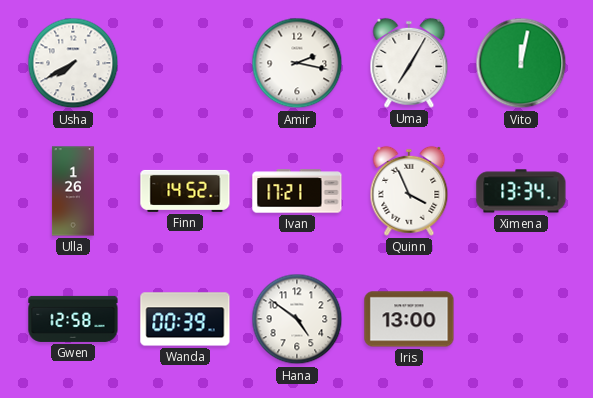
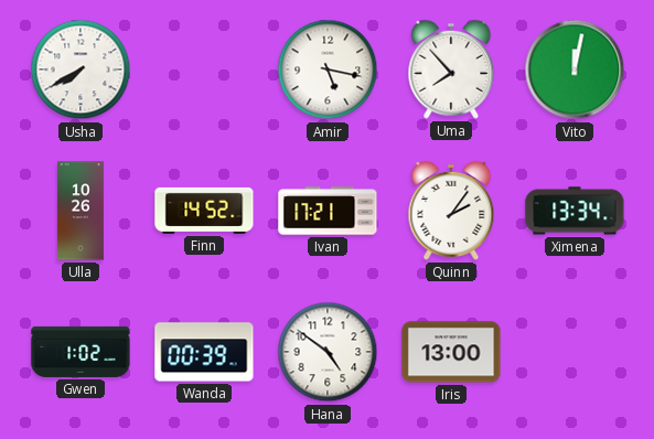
Amir: 2:17 -> 5:17
Uma: 7:05 -> 7:53
Ulla: 1:26 -> 10:26
Quinn: 3:56 -> 2:06
Gwen: 12:58 -> 1:02
